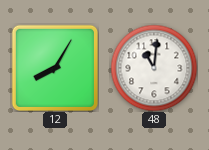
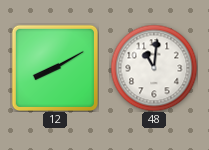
12: 8:05 -> 8:10
